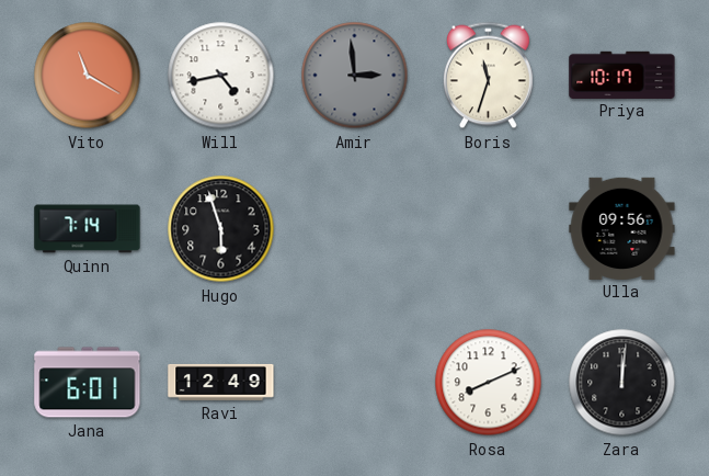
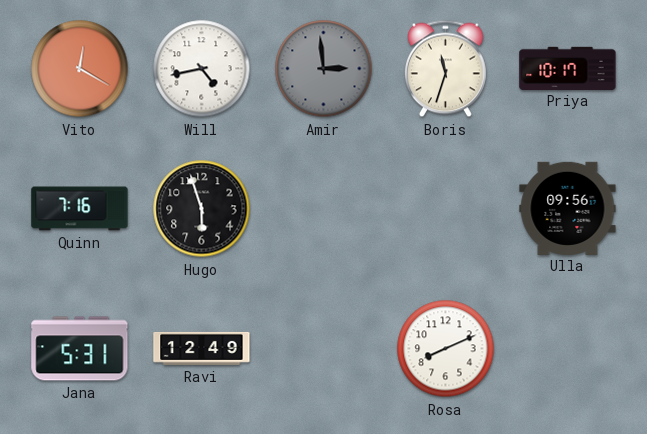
Vito: 11:20 -> 12:20
Quinn: 7:14 -> 7:16
Jana: 6:01 -> 5:31
Zara: 12:01 -> none
